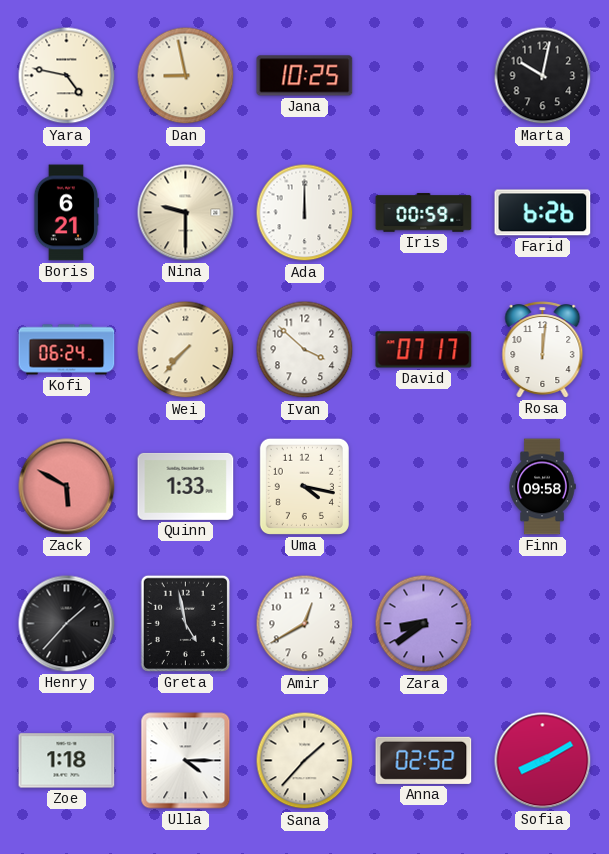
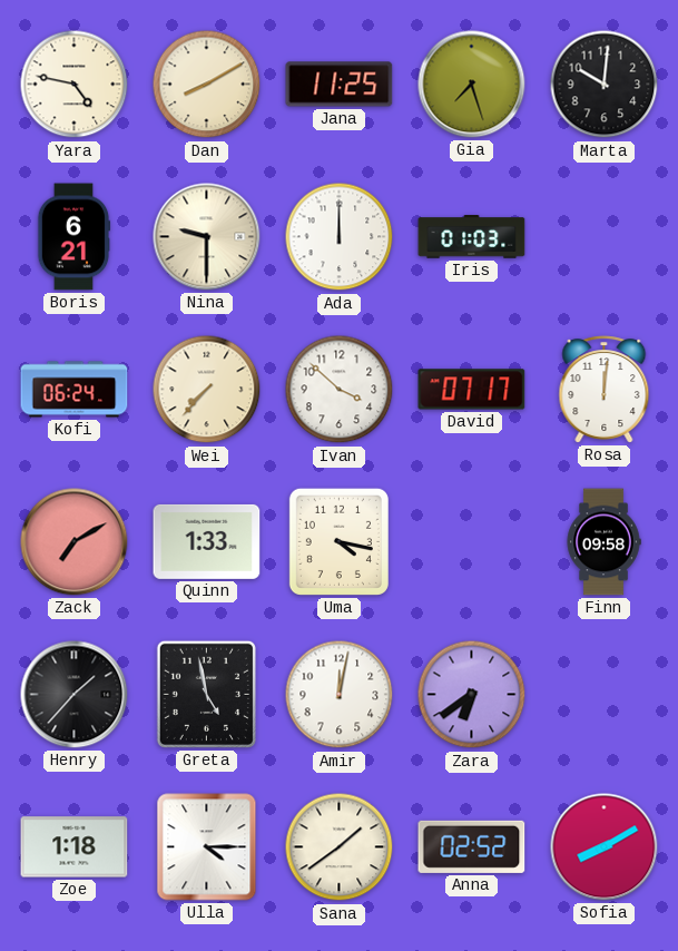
Dan: 8:58 -> 8:10
Jana: 10:25 -> 11:25
Gia: none -> 7:27
Marta: 10:02 -> 10:01
Iris: 00:59 -> 01:03
Farid: 6:26 -> none
Zack: 5:50 -> 7:10
Amir: 12:40 -> 12:02
Zara: 8:39 -> 6:39
Sana: 1:37 -> 1:39
